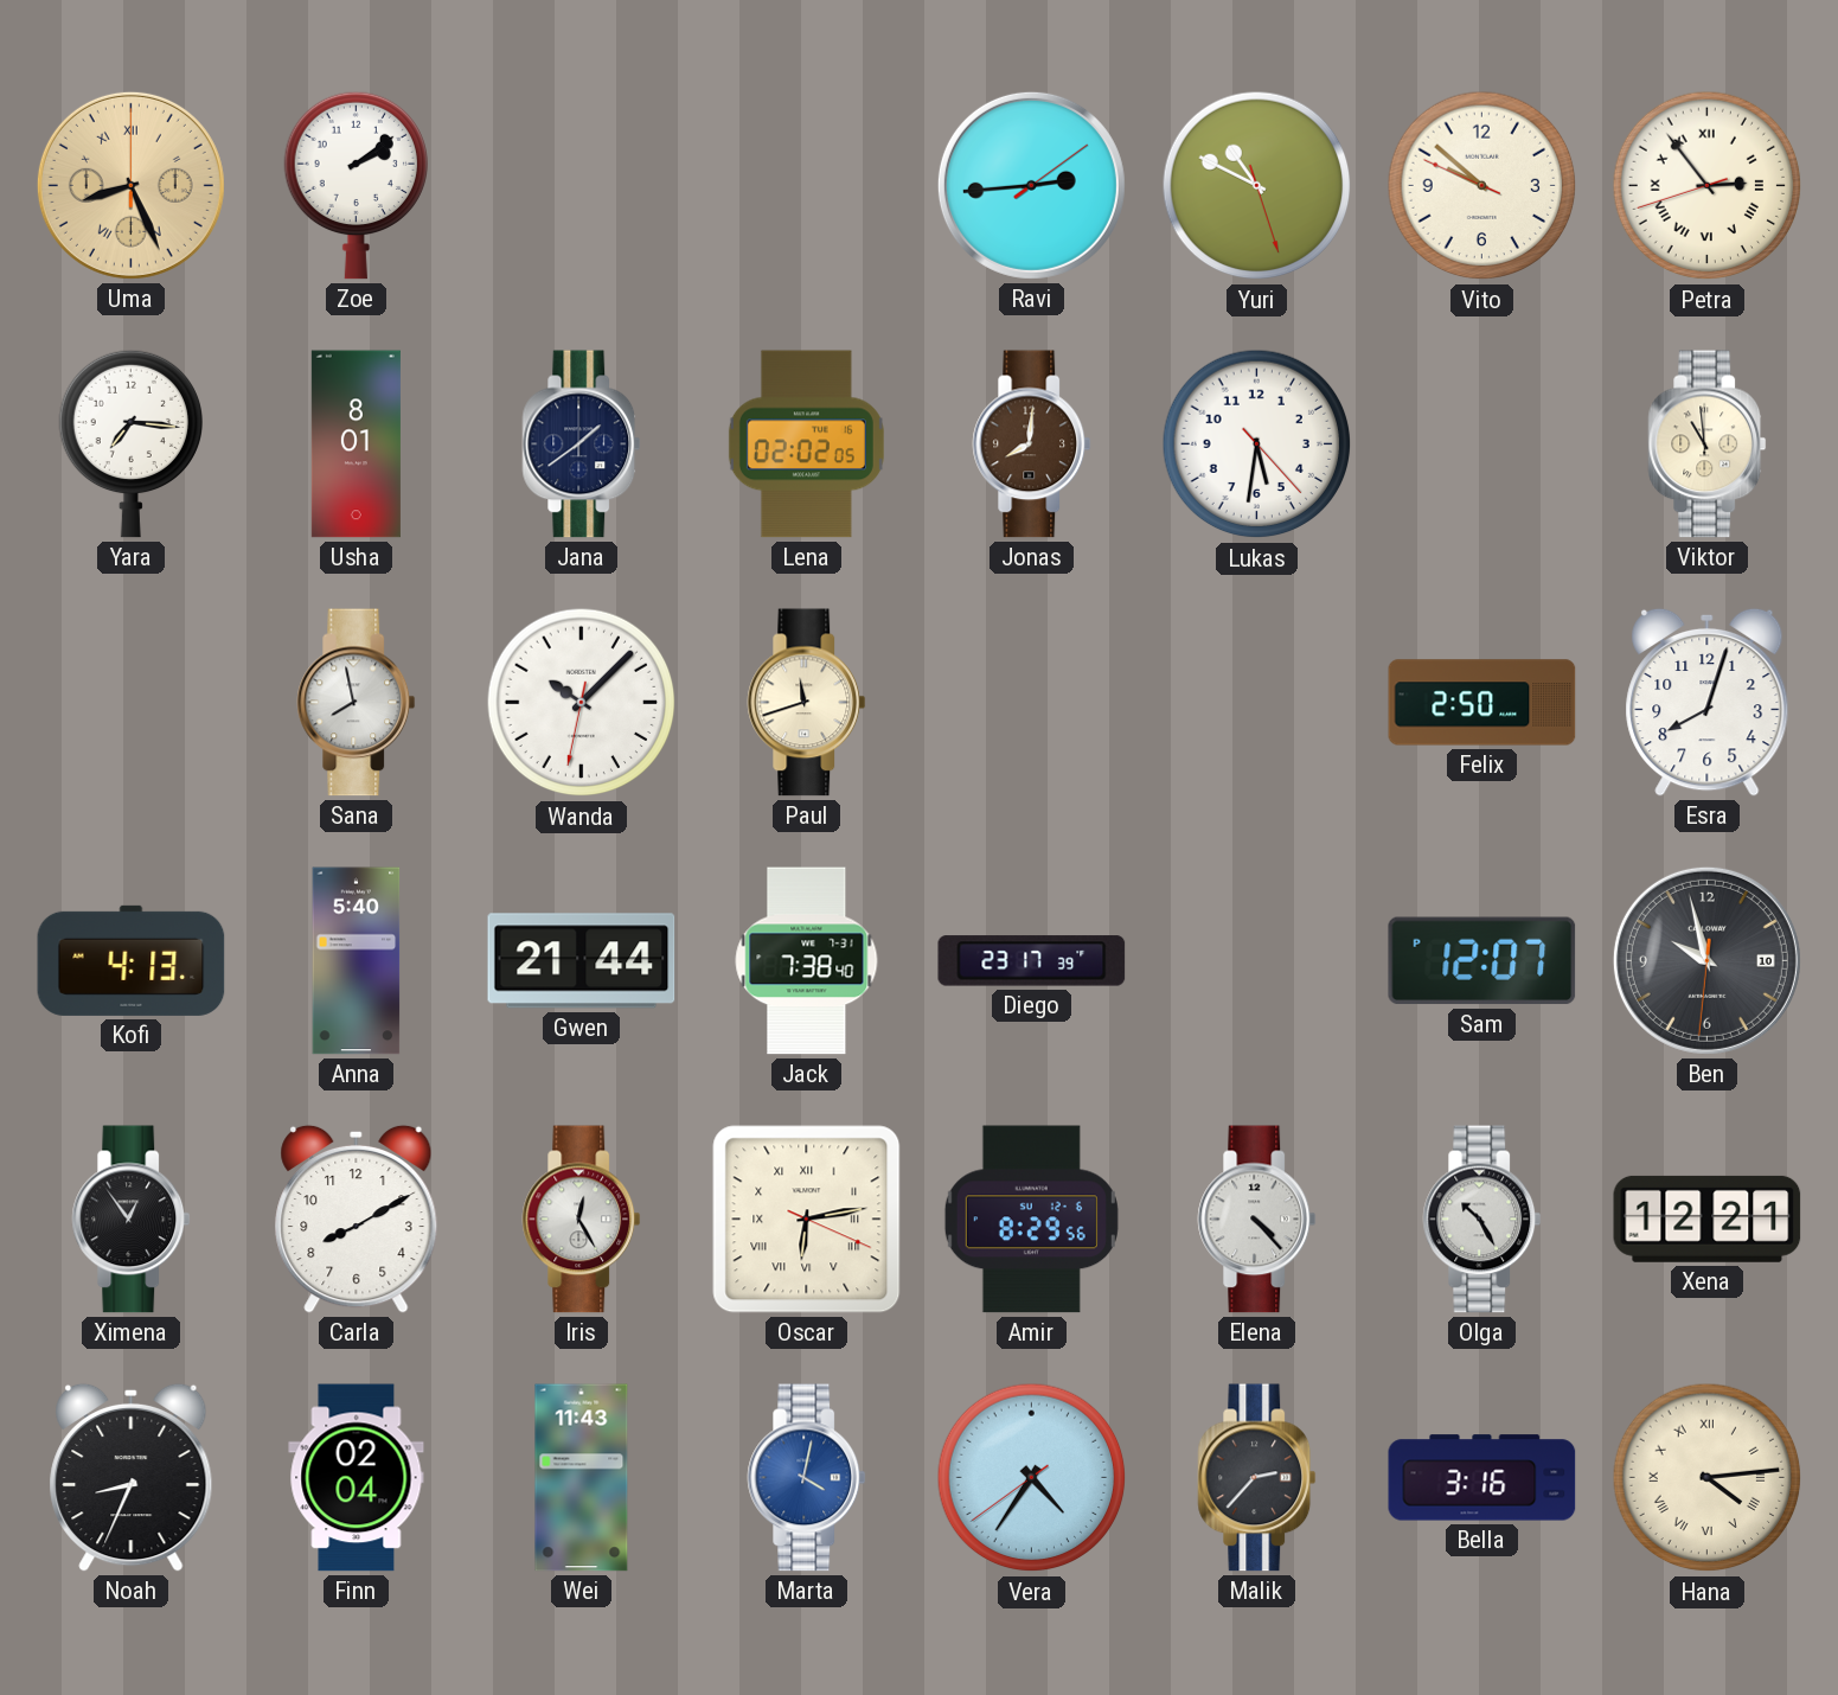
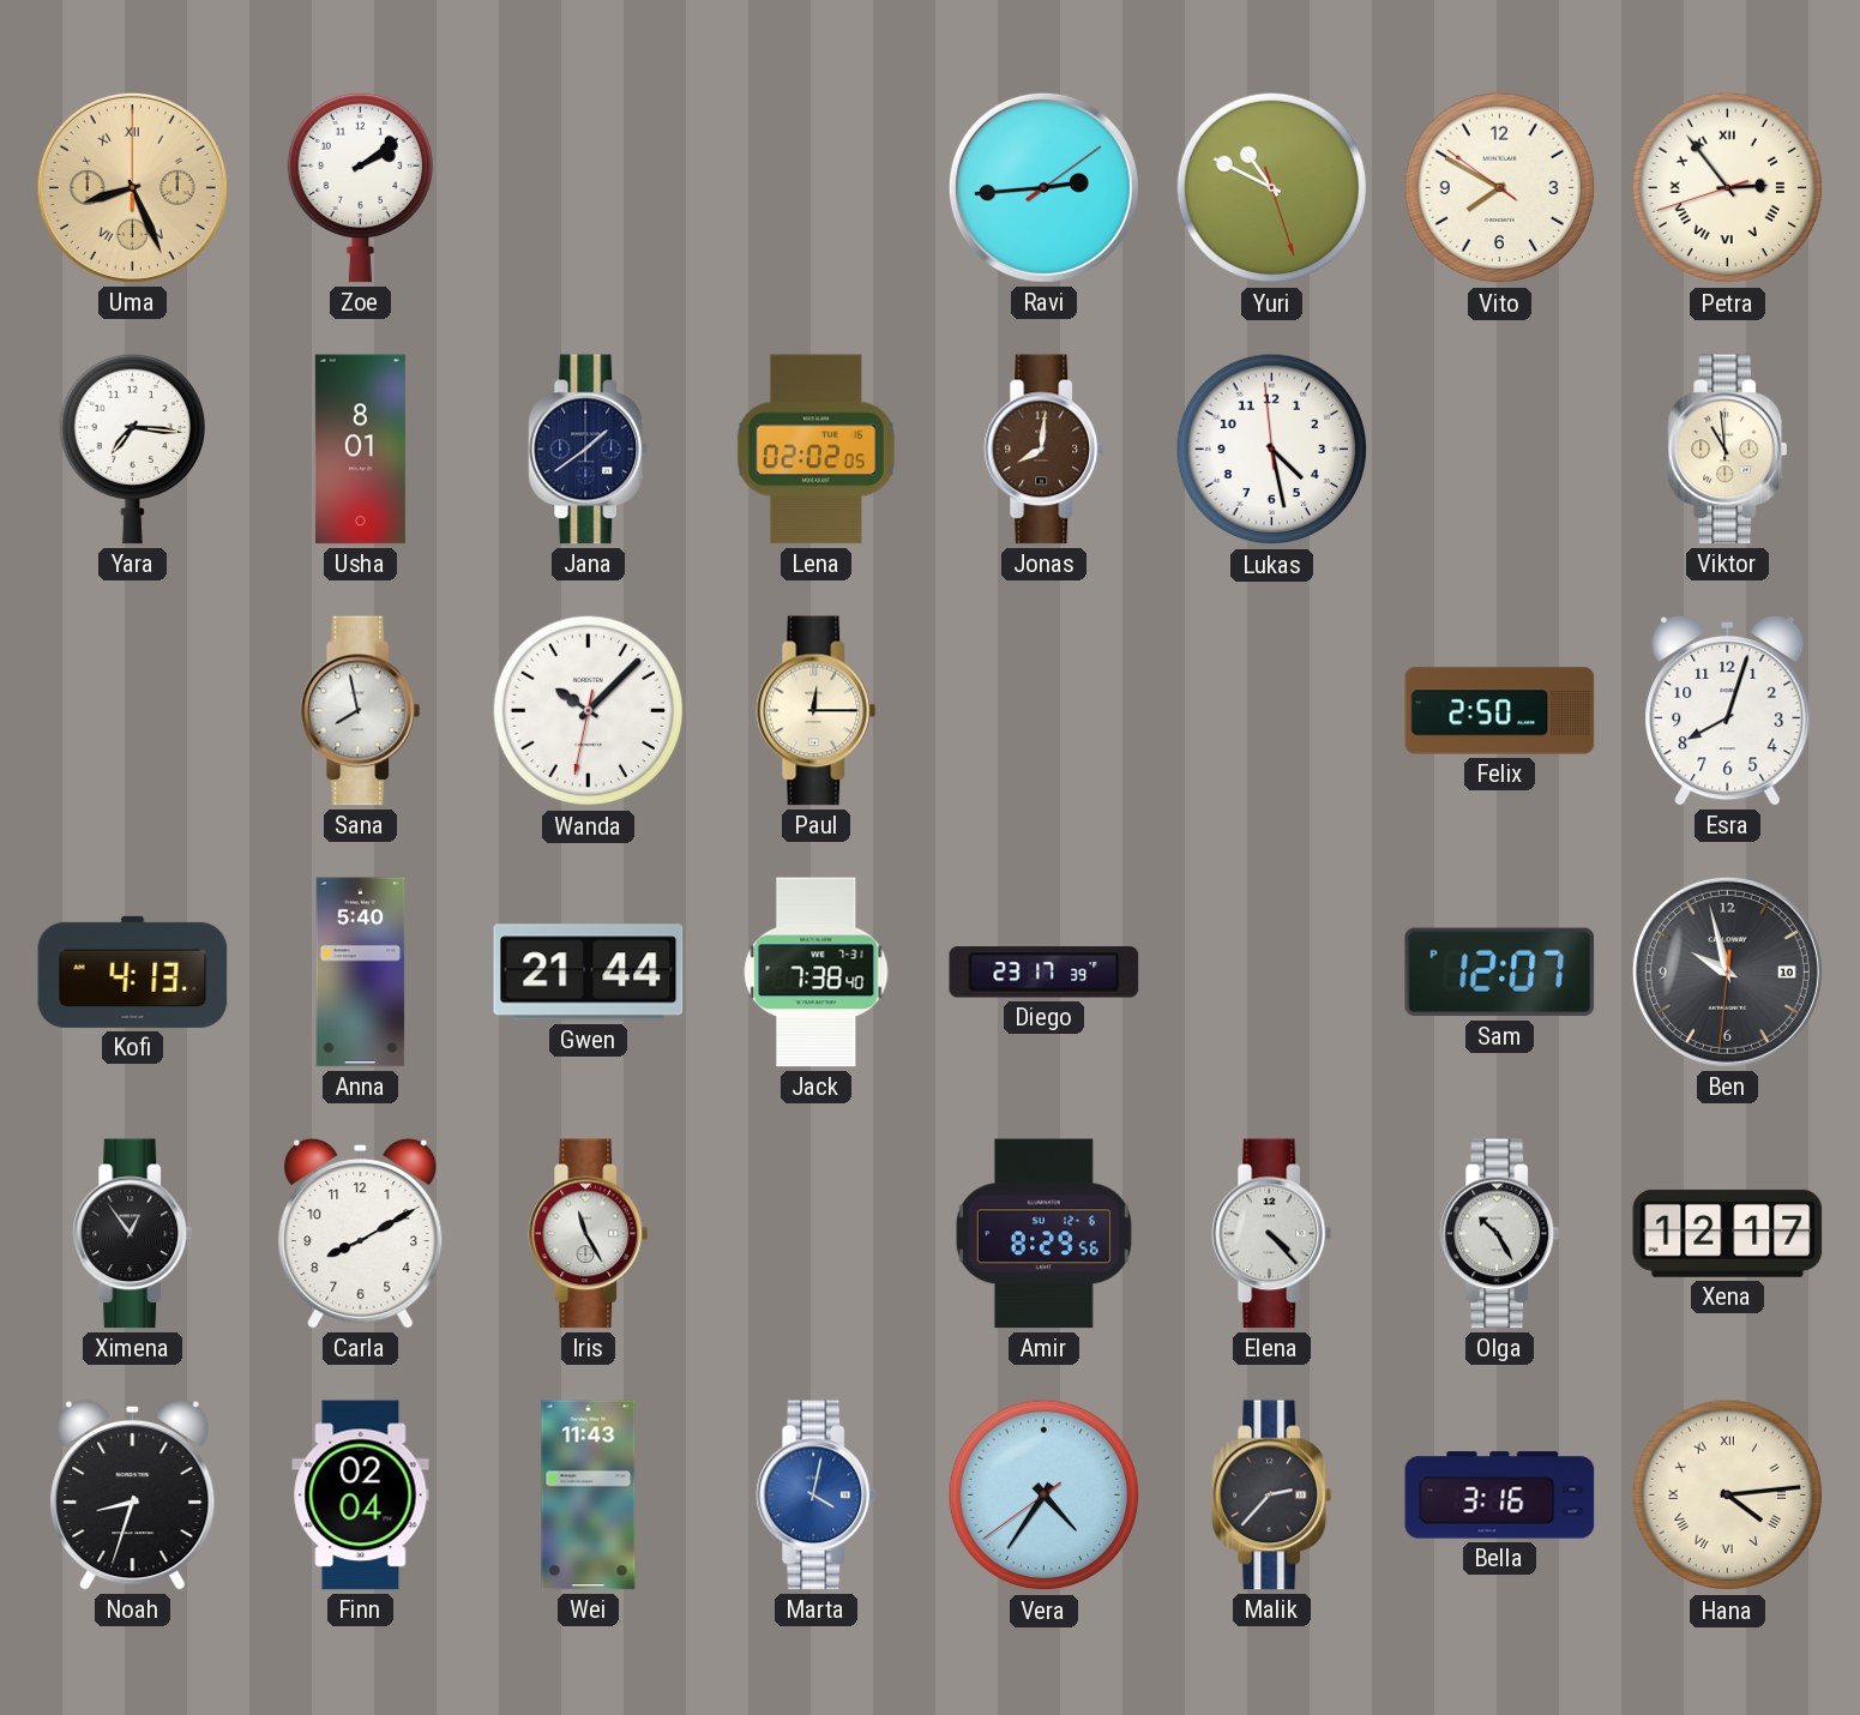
Vito: 9:51 -> 7:49
Lukas: 5:31 -> 4:27
Paul: 11:42 -> 12:15
Iris: 12:25 -> 11:25
Oscar: 6:13 -> none
Xena: 12:21 -> 12:17
Noah: 8:34 -> 8:33
